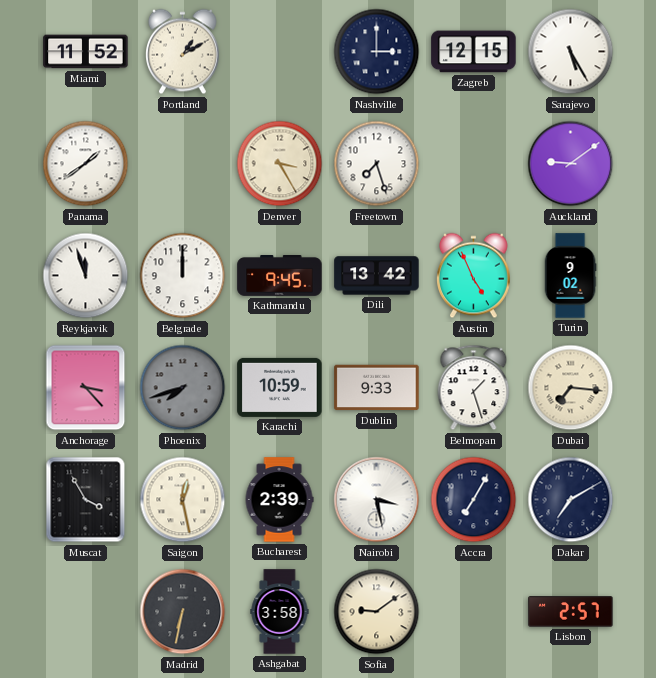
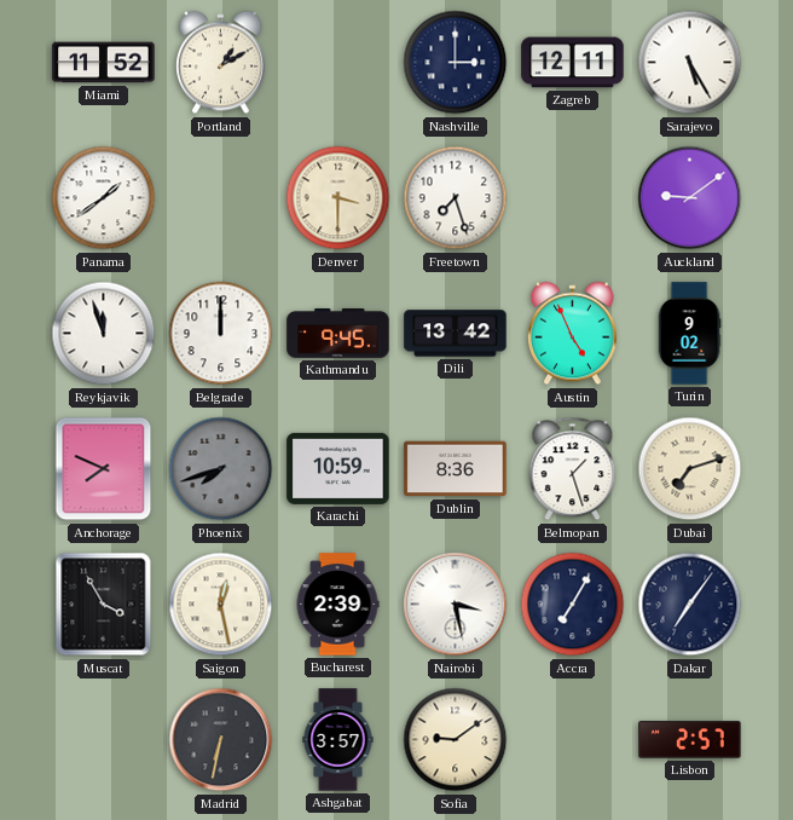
Zagreb: 12:15 -> 12:11
Denver: 3:25 -> 3:30
Anchorage: 3:23 -> 7:49
Dublin: 9:33 -> 8:36
Dubai: 7:16 -> 7:12
Dakar: 7:10 -> 7:06
Ashgabat: 3:58 -> 3:57
